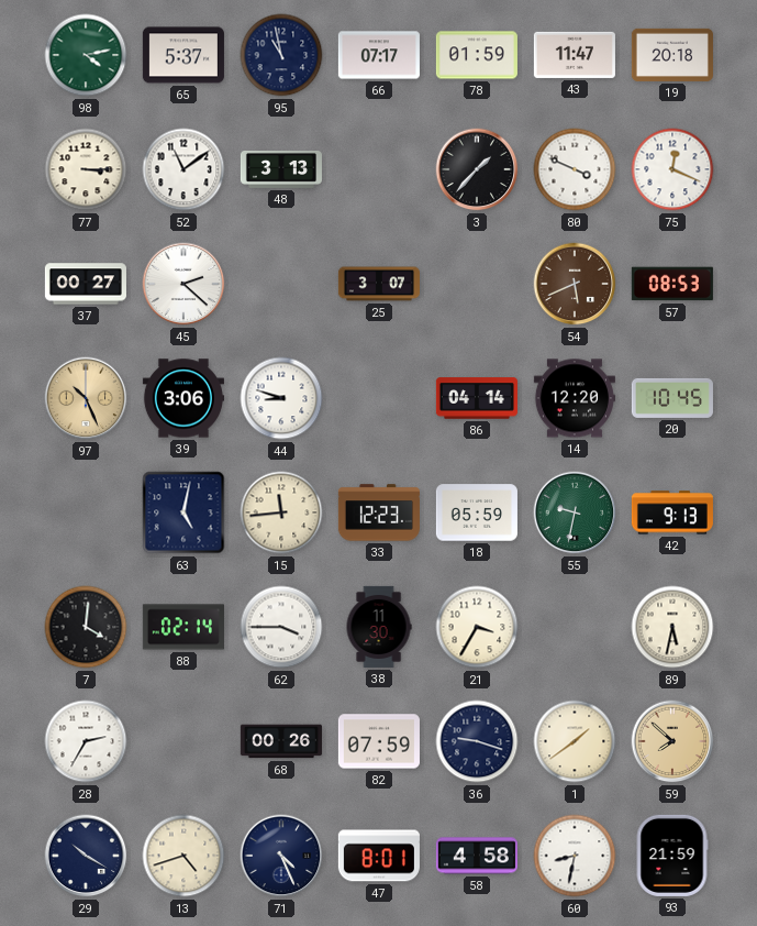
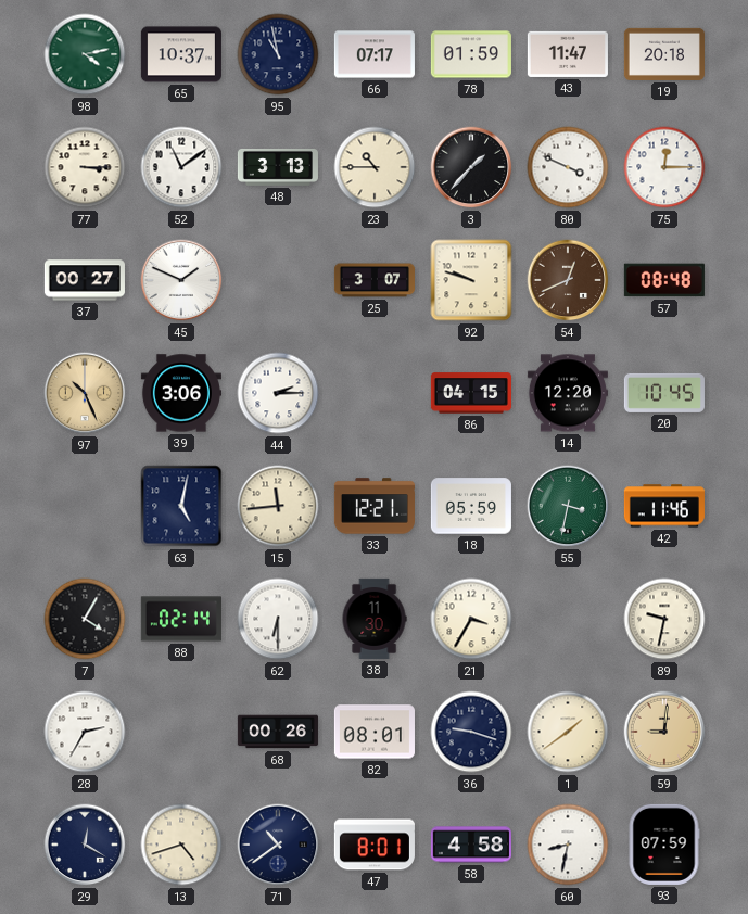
65: 5:37 -> 10:37
23: none -> 10:45
75: 12:19 -> 12:15
45: 2:22 -> 1:49
92: none -> 9:48
54: 5:41 -> 12:41
57: 08:53 -> 08:48
44: 8:48 -> 2:15
86: 04:14 -> 04:15
33: 12:23 -> 12:21
55: 9:32 -> 3:32
42: 9:13 -> 11:46
7: 4:01 -> 4:05
62: 3:45 -> 6:30
89: 5:32 -> 9:32
82: 07:59 -> 08:01
59: 7:52 -> 9:01
29: 10:20 -> 12:20
71: 4:26 -> 10:39
93: 21:59 -> 07:59
